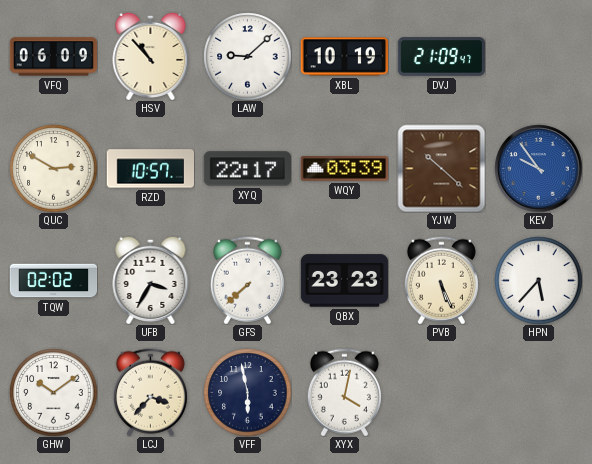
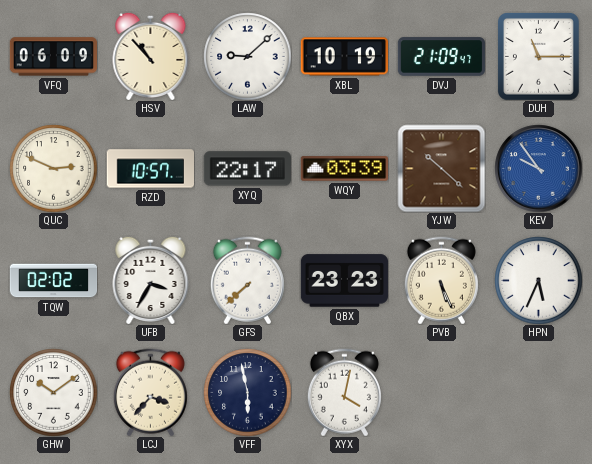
DUH: none -> 11:15
QUC: 2:50 -> 2:49
HPN: 5:37 -> 5:34
